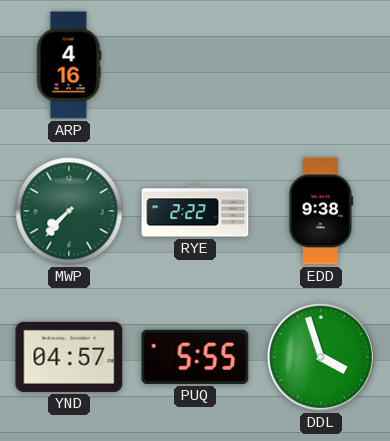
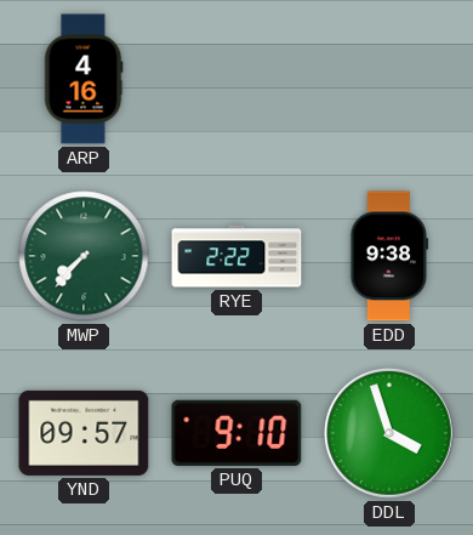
YND: 04:57 -> 09:57
PUQ: 5:55 -> 9:10
